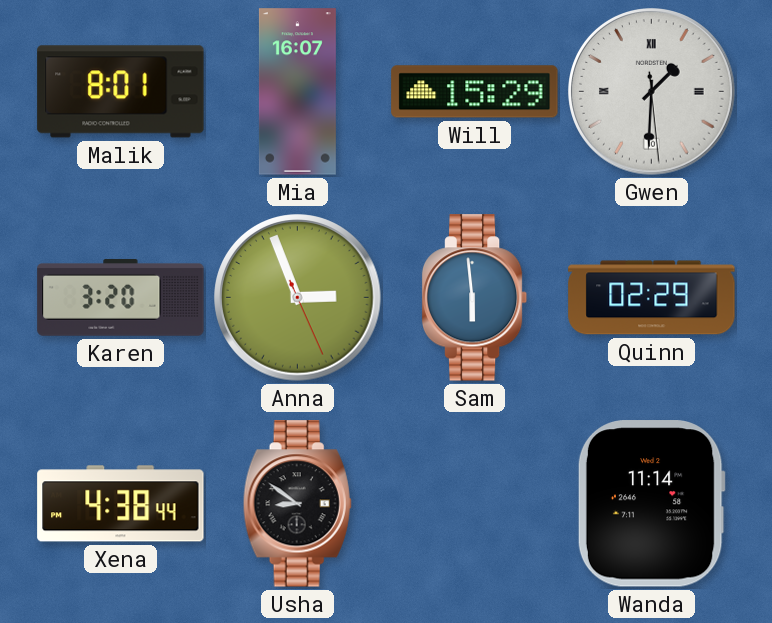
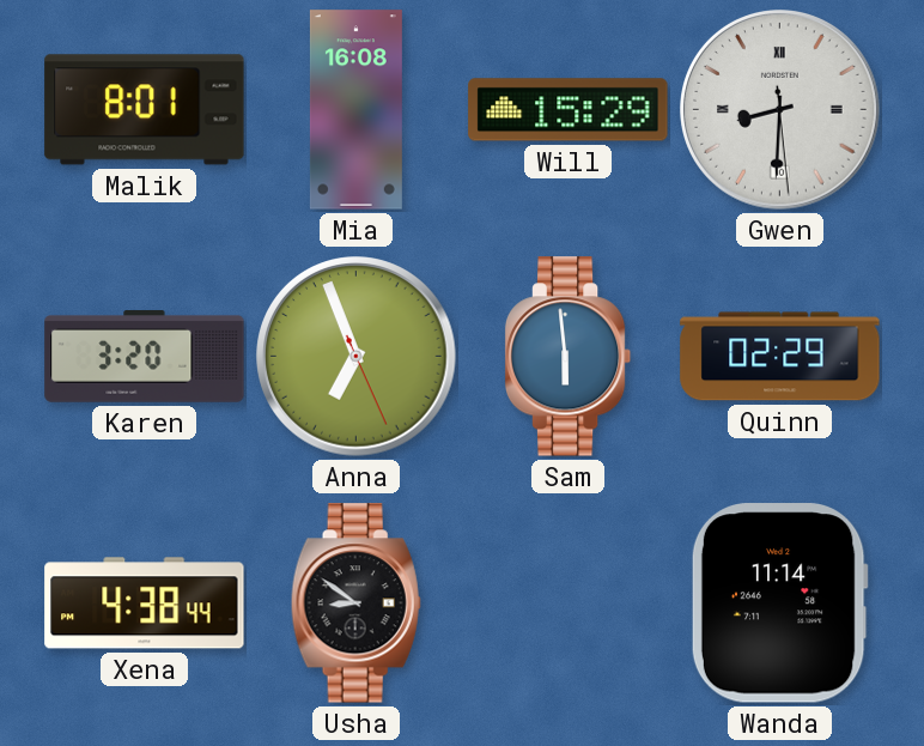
Mia: 16:07 -> 16:08
Gwen: 1:30 -> 8:30
Anna: 2:56 -> 6:56
